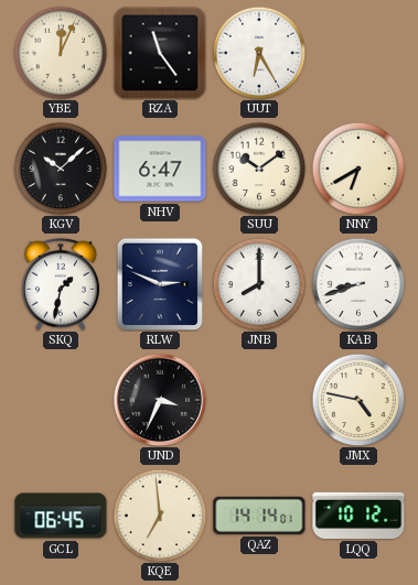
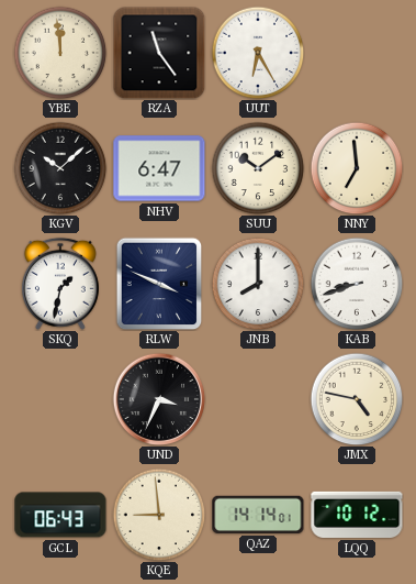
YBE: 12:04 -> 11:59
NNY: 6:40 -> 6:59
RLW: 2:49 -> 3:49
GCL: 06:45 -> 06:43
KQE: 6:59 -> 8:59
